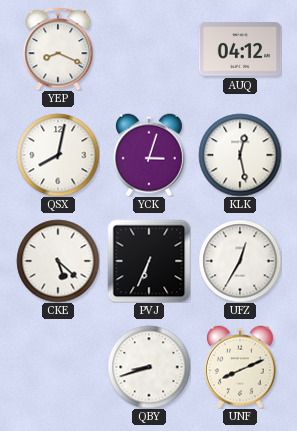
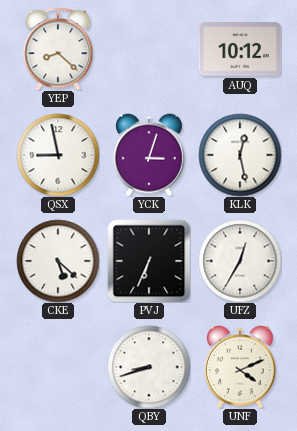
YEP: 8:19 -> 8:22
AUQ: 04:12 -> 10:12
QSX: 8:02 -> 8:58
UNF: 8:11 -> 4:11
